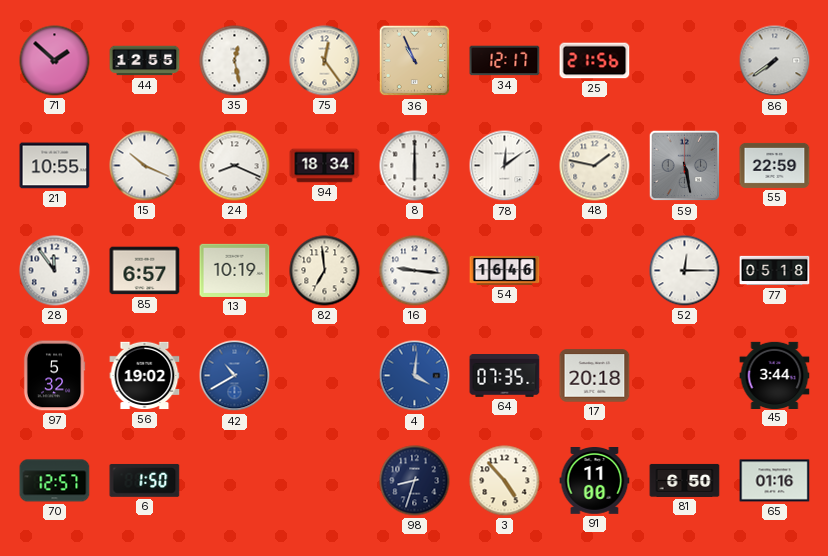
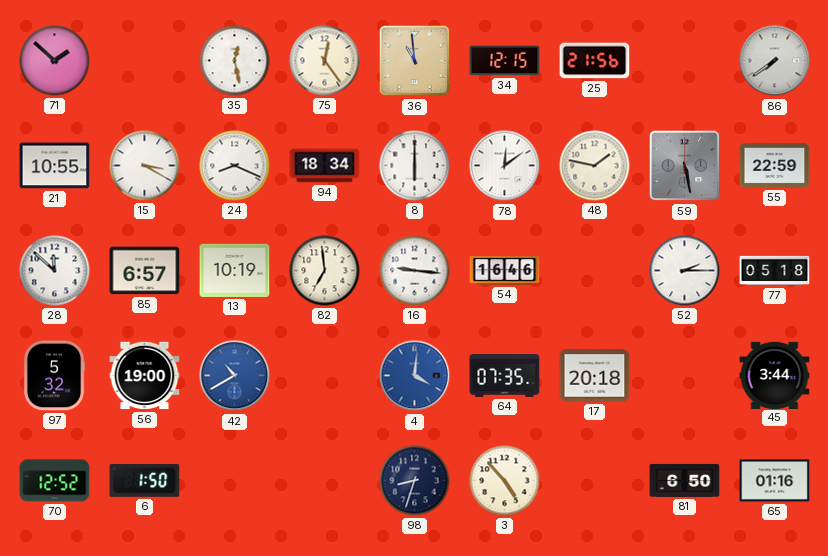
44: 12:55 -> none
36: 10:56 -> 10:59
34: 12:17 -> 12:15
15: 10:19 -> 3:20
28: 11:54 -> 11:52
52: 12:15 -> 2:15
56: 19:02 -> 19:00
70: 12:57 -> 12:52
91: 11:00 -> none
